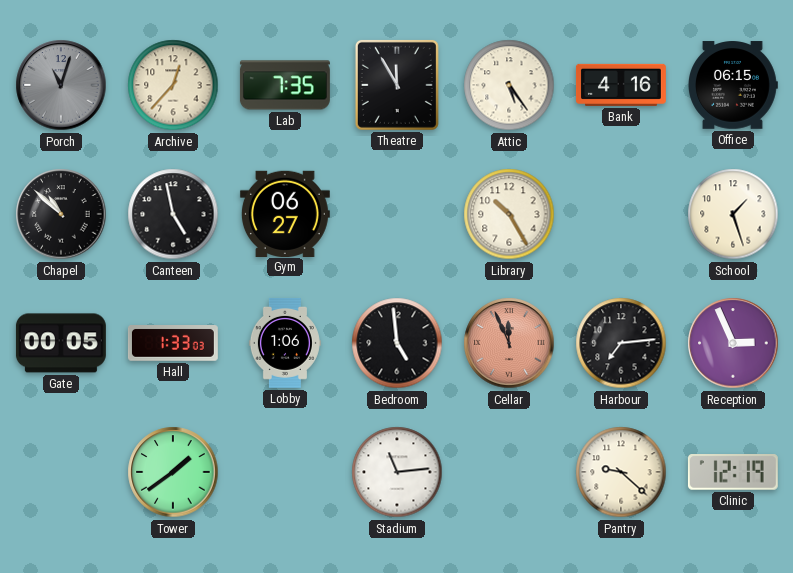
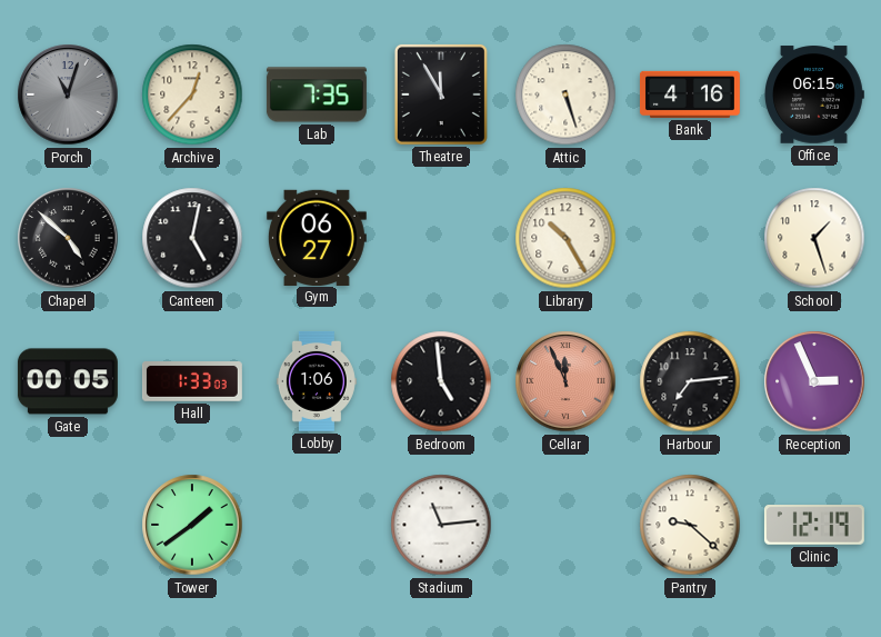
Attic: 5:24 -> 5:27
Chapel: 10:52 -> 4:52
Canteen: 4:58 -> 5:02
